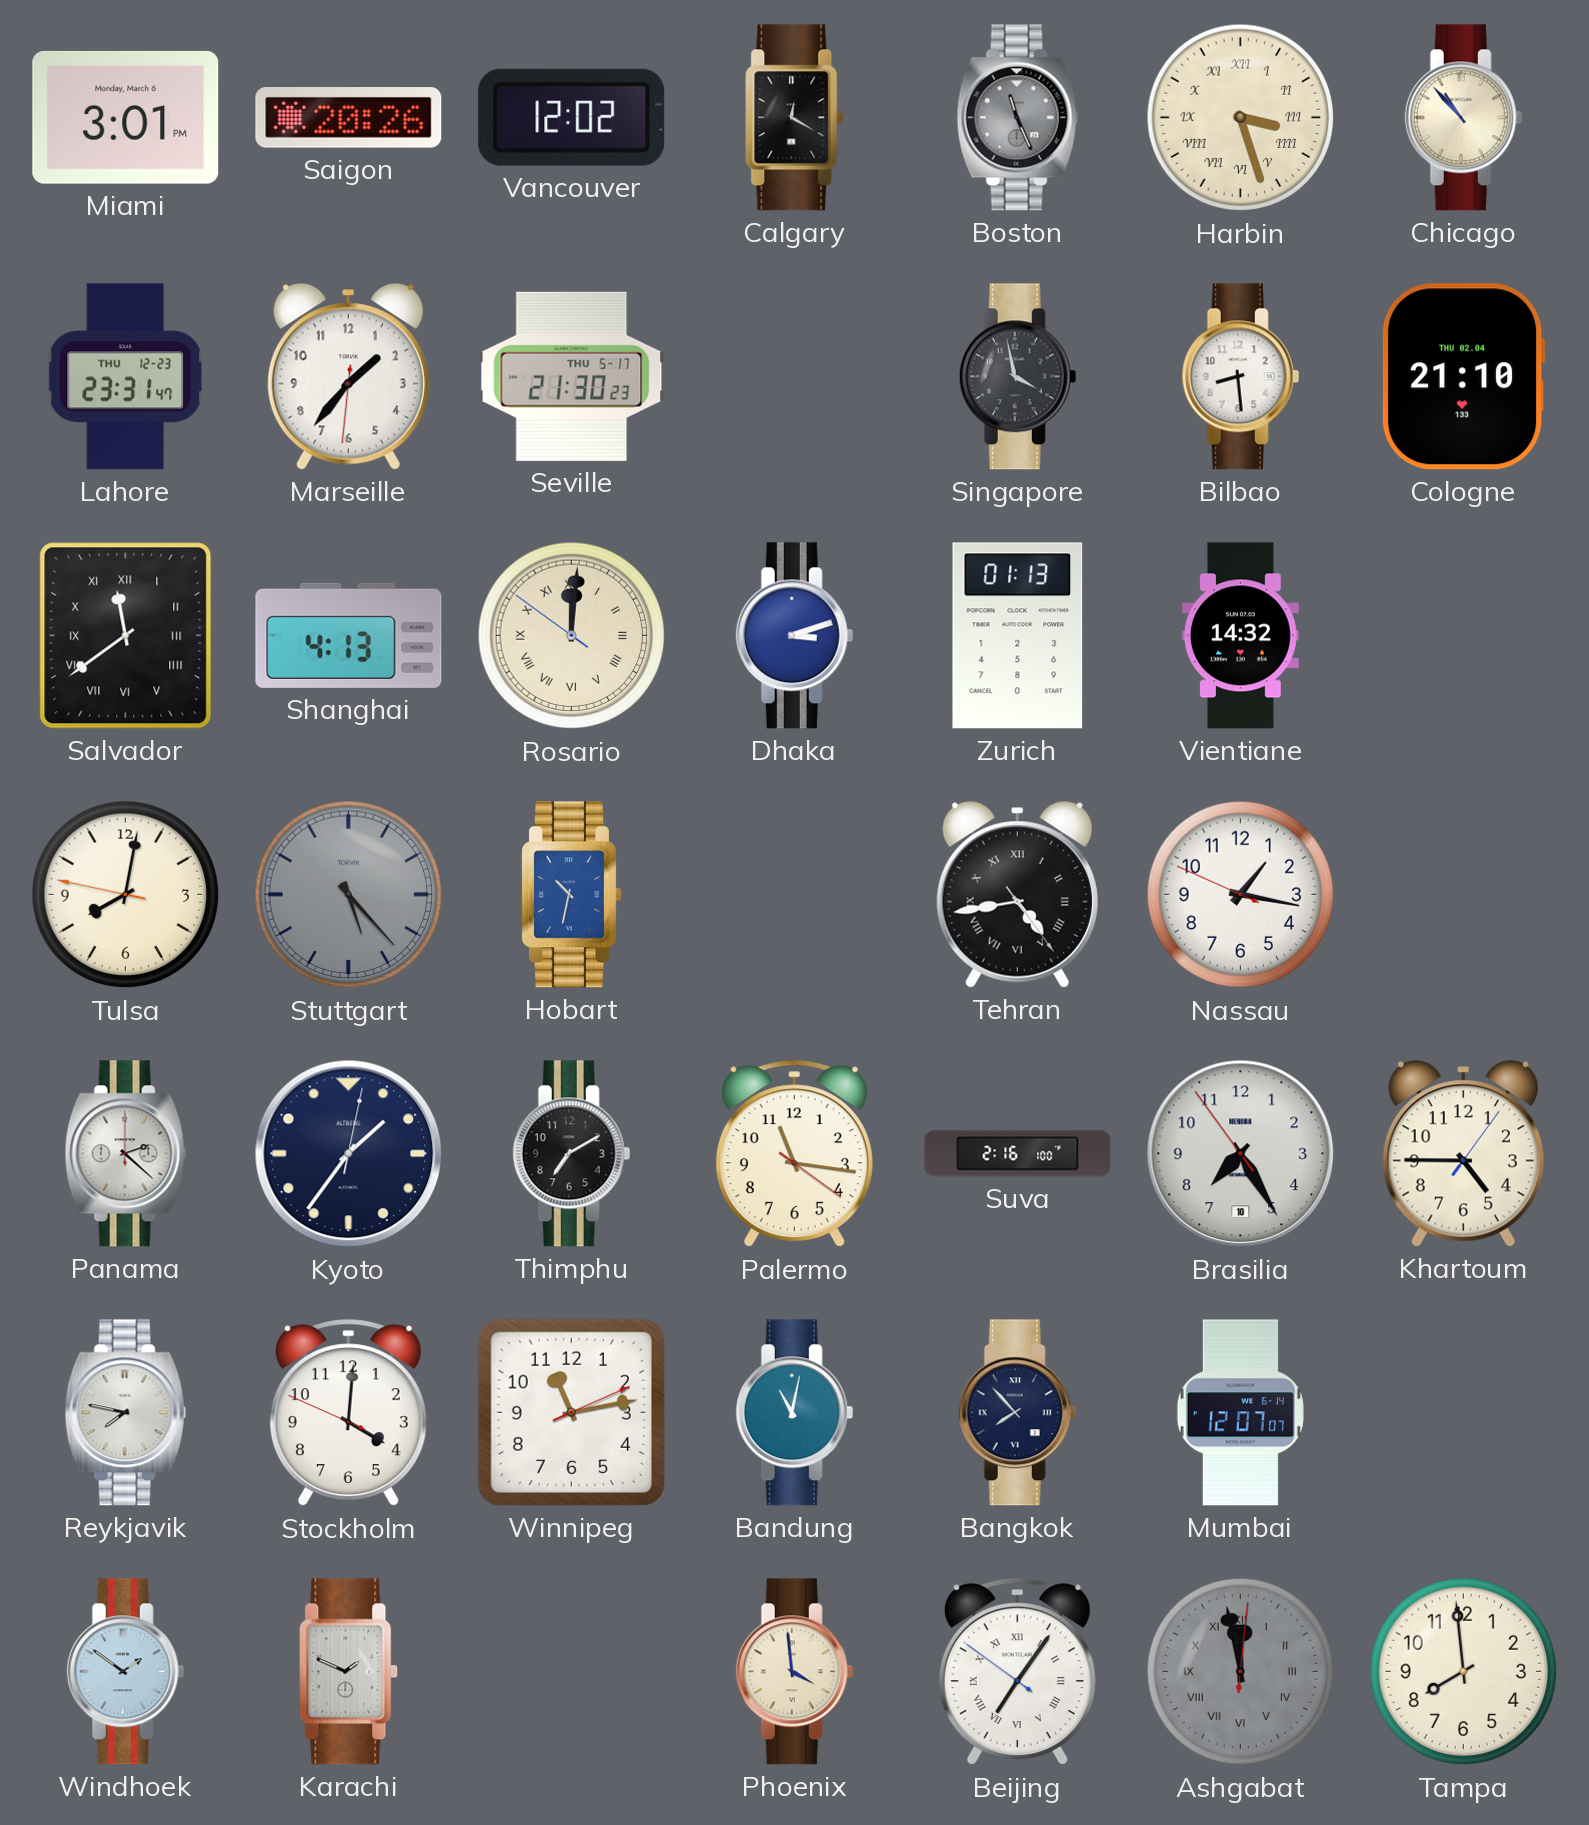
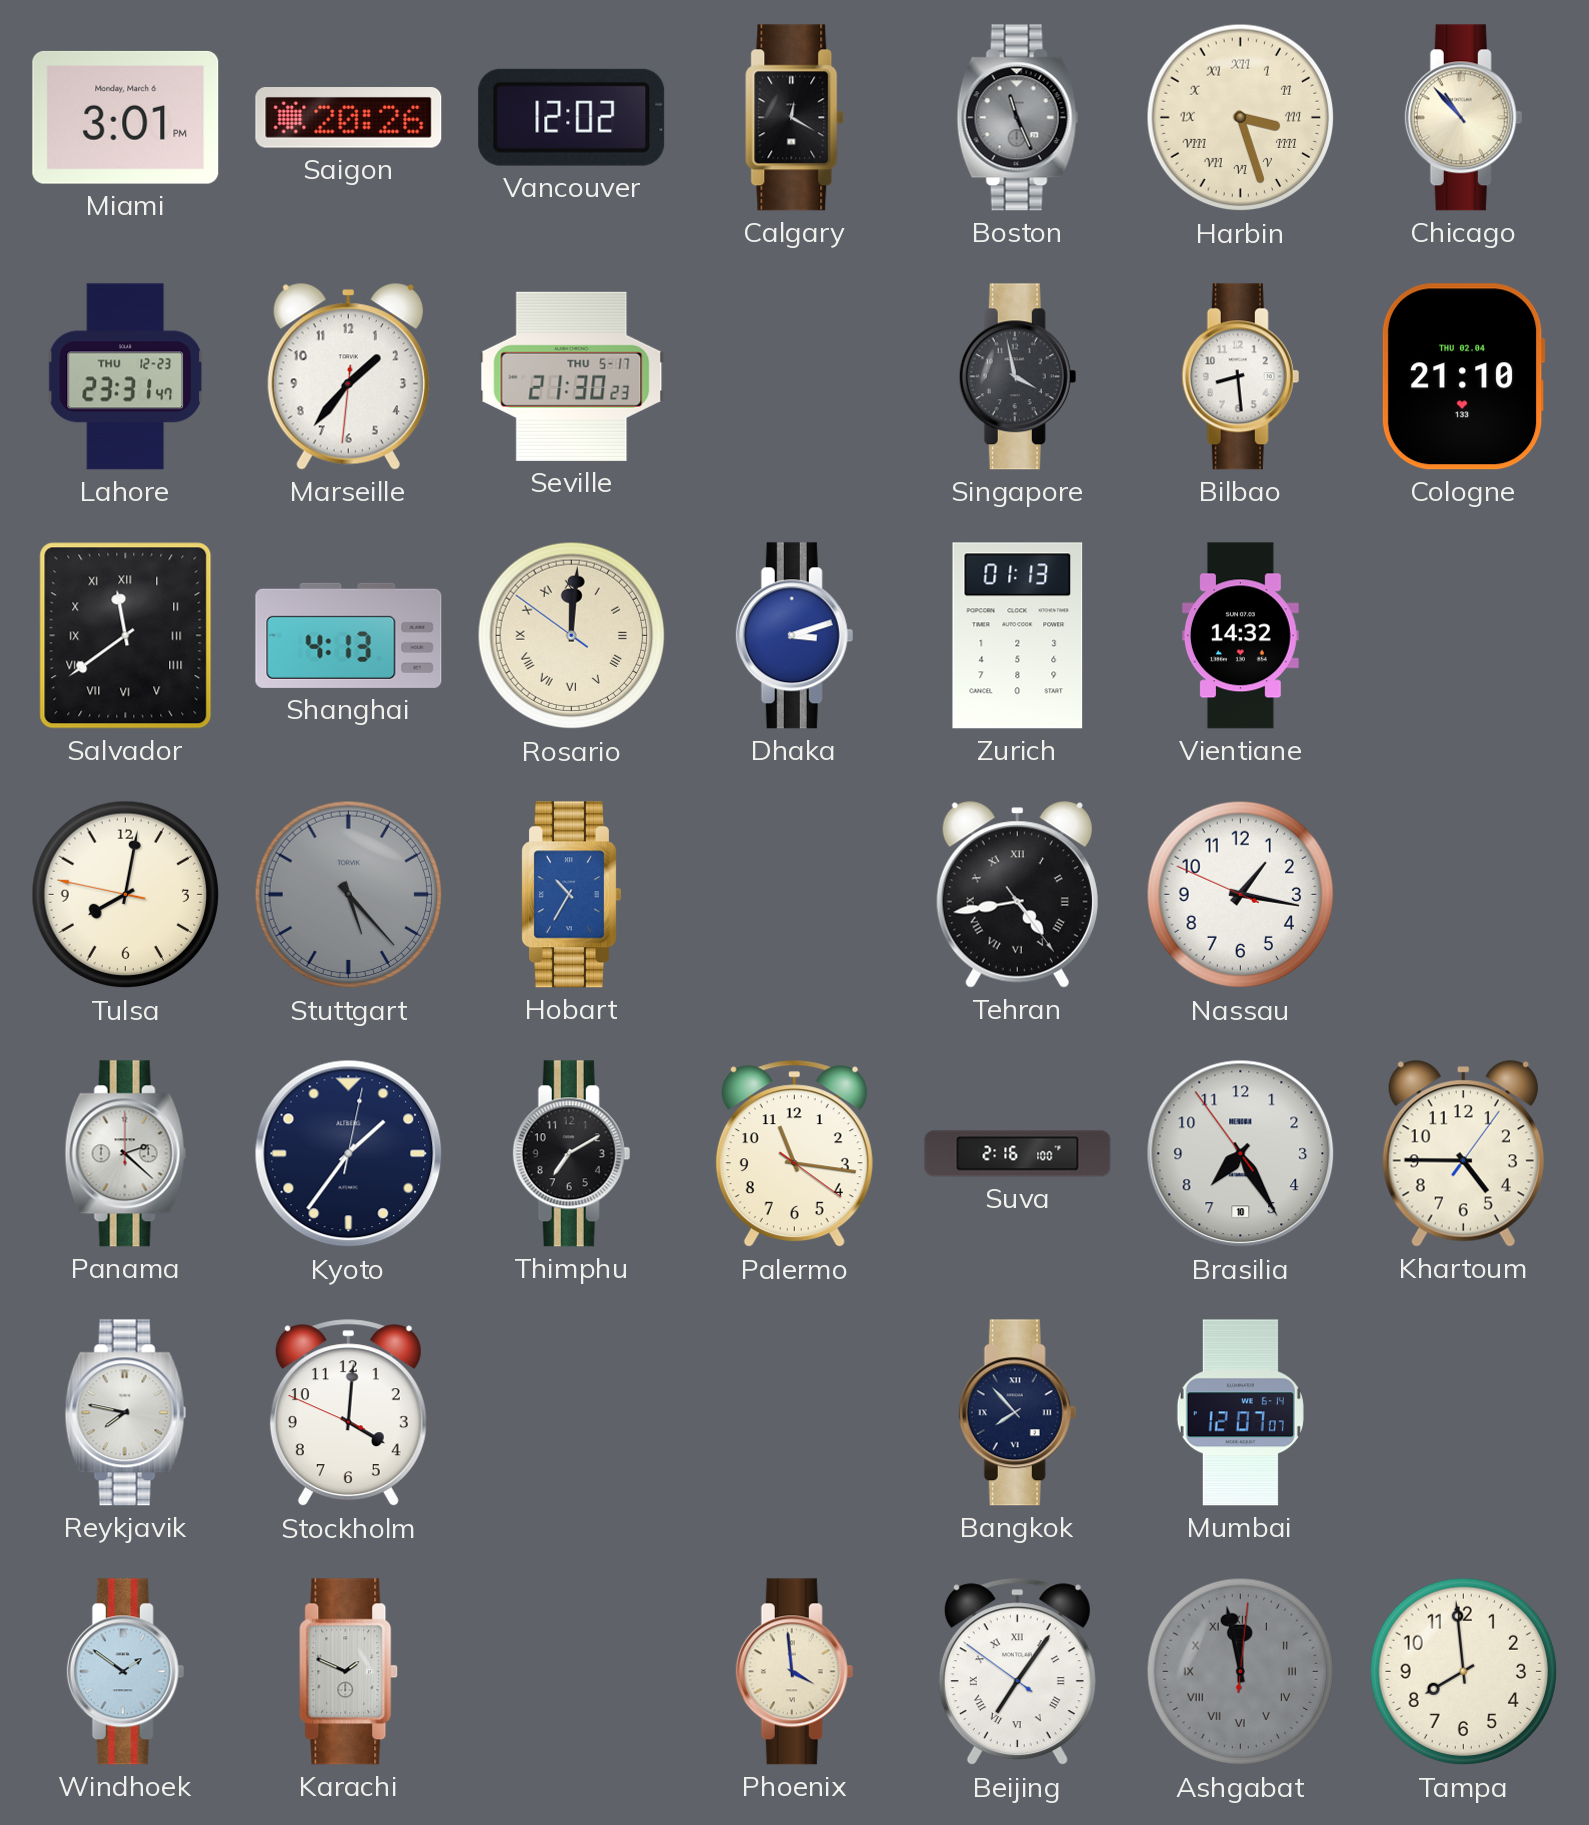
Hobart: 10:32 -> 10:35
Winnipeg: 11:13 -> none
Bandung: 11:02 -> none
